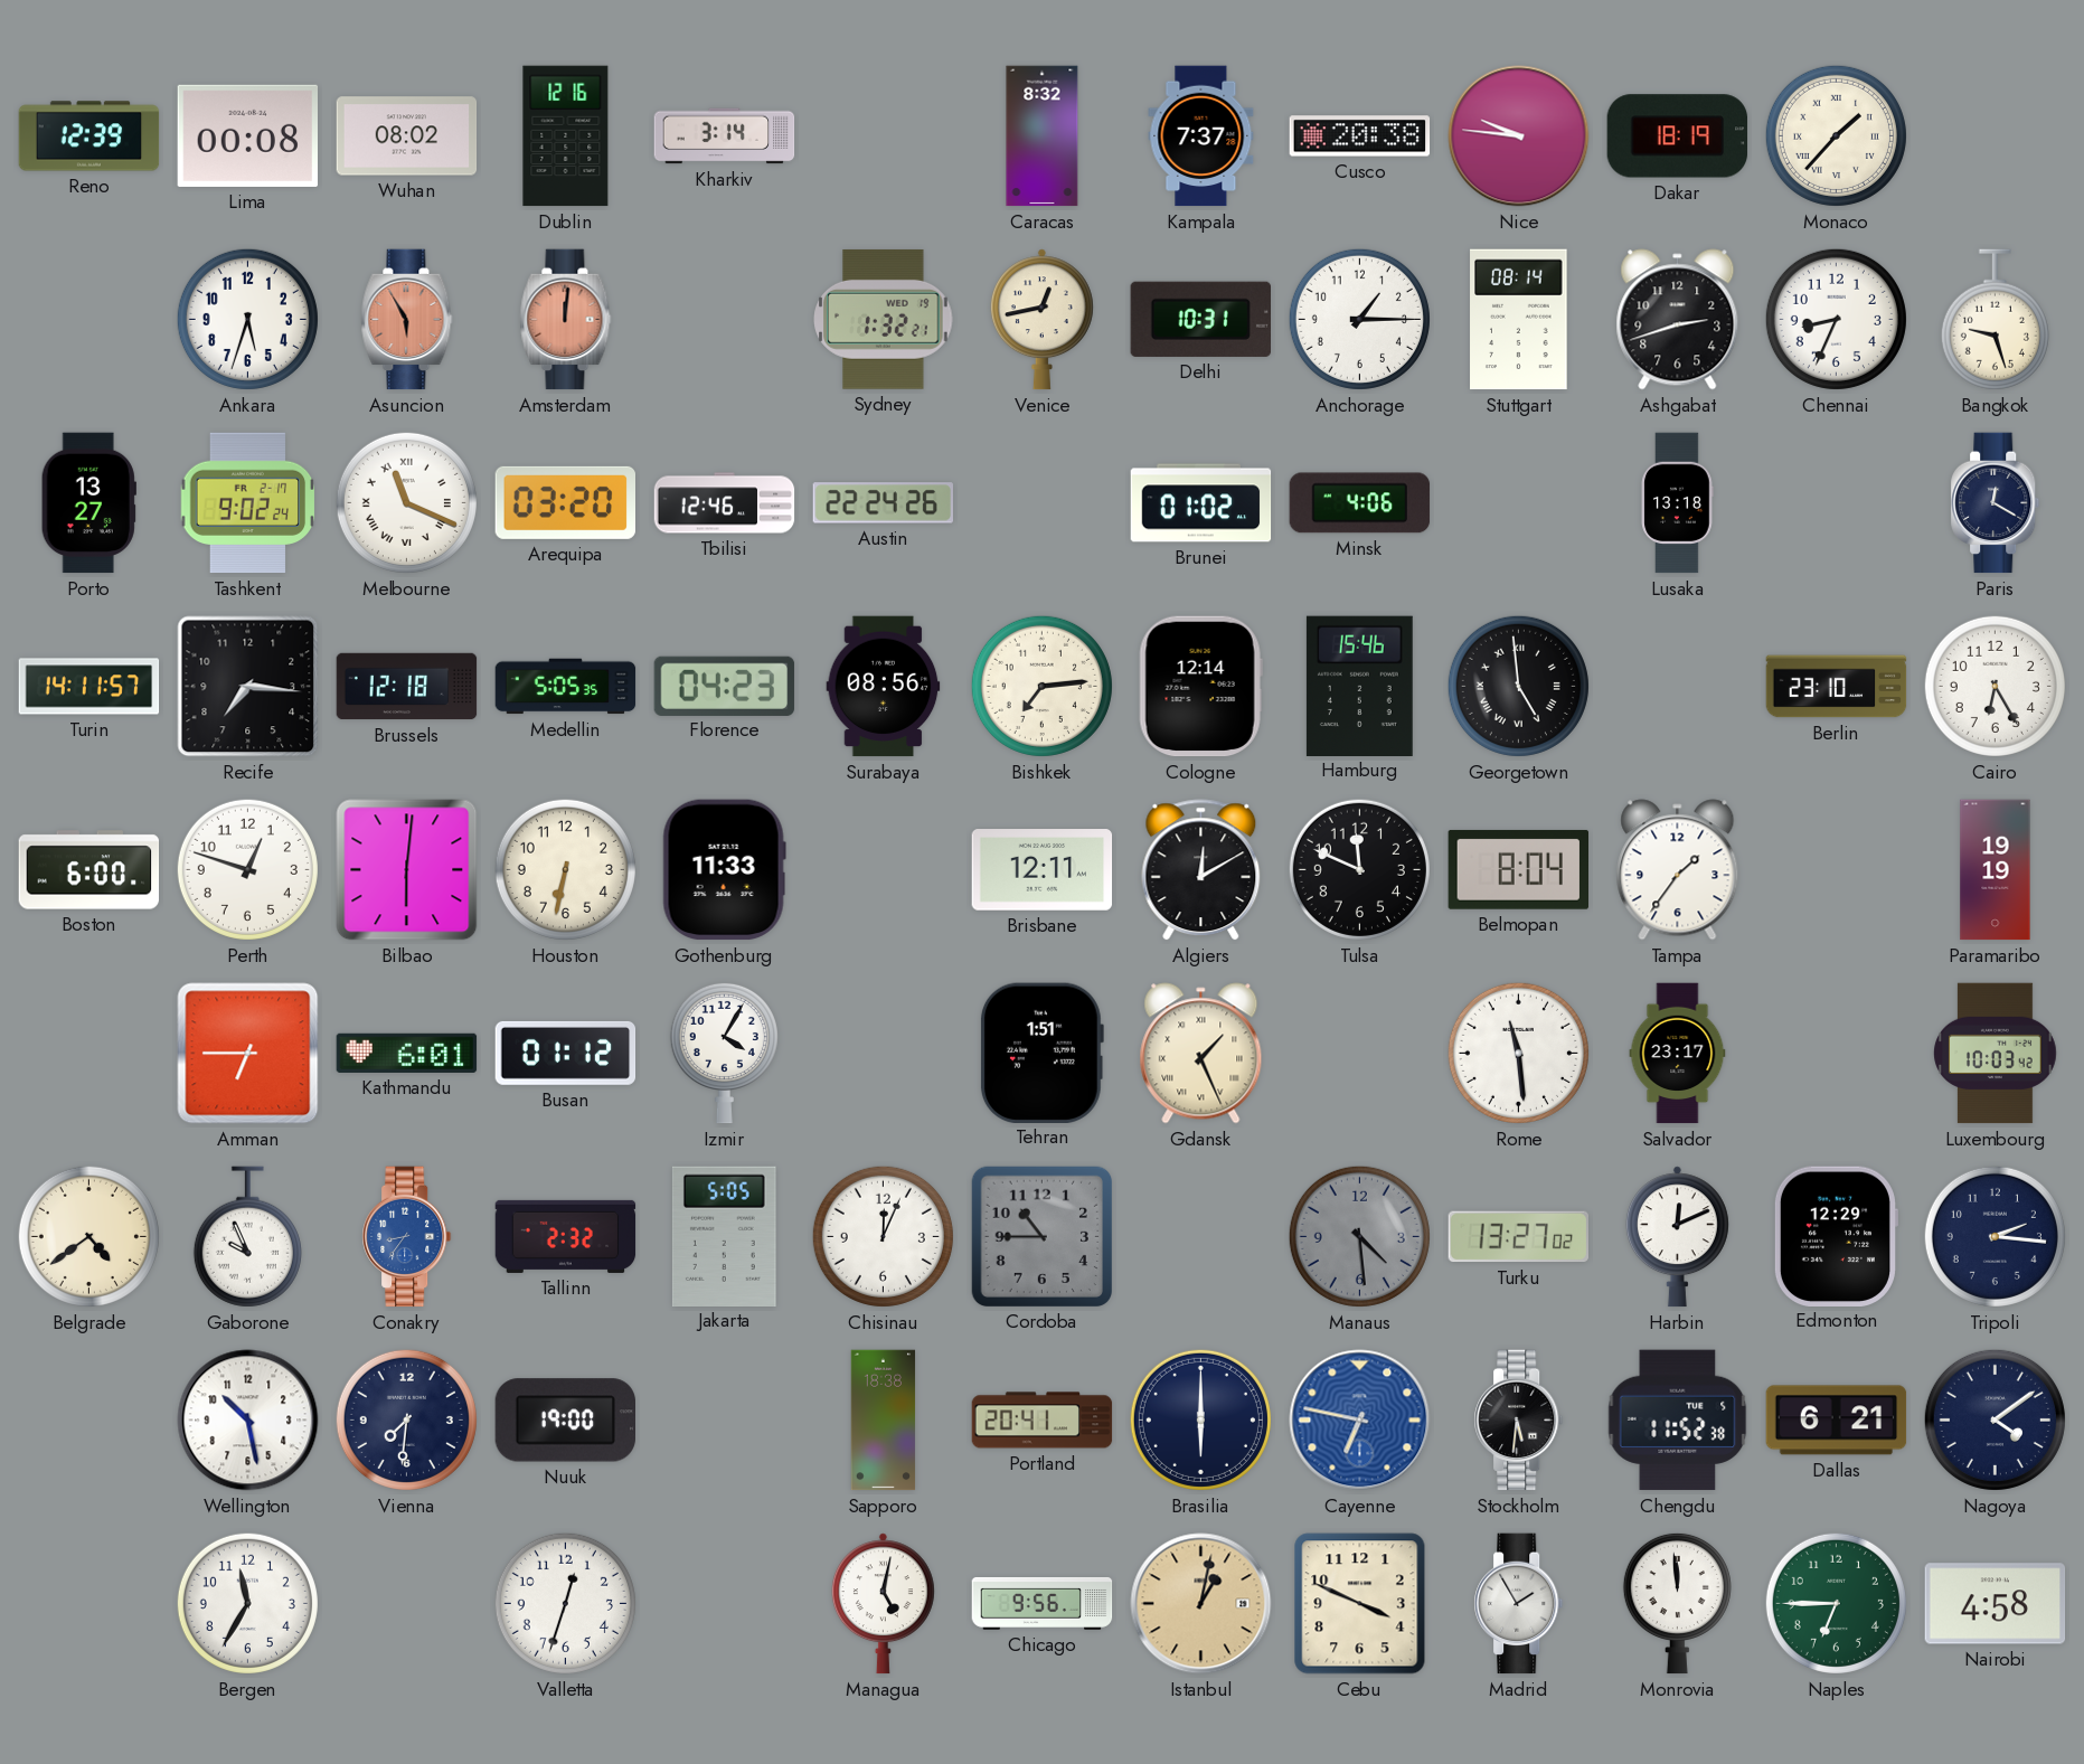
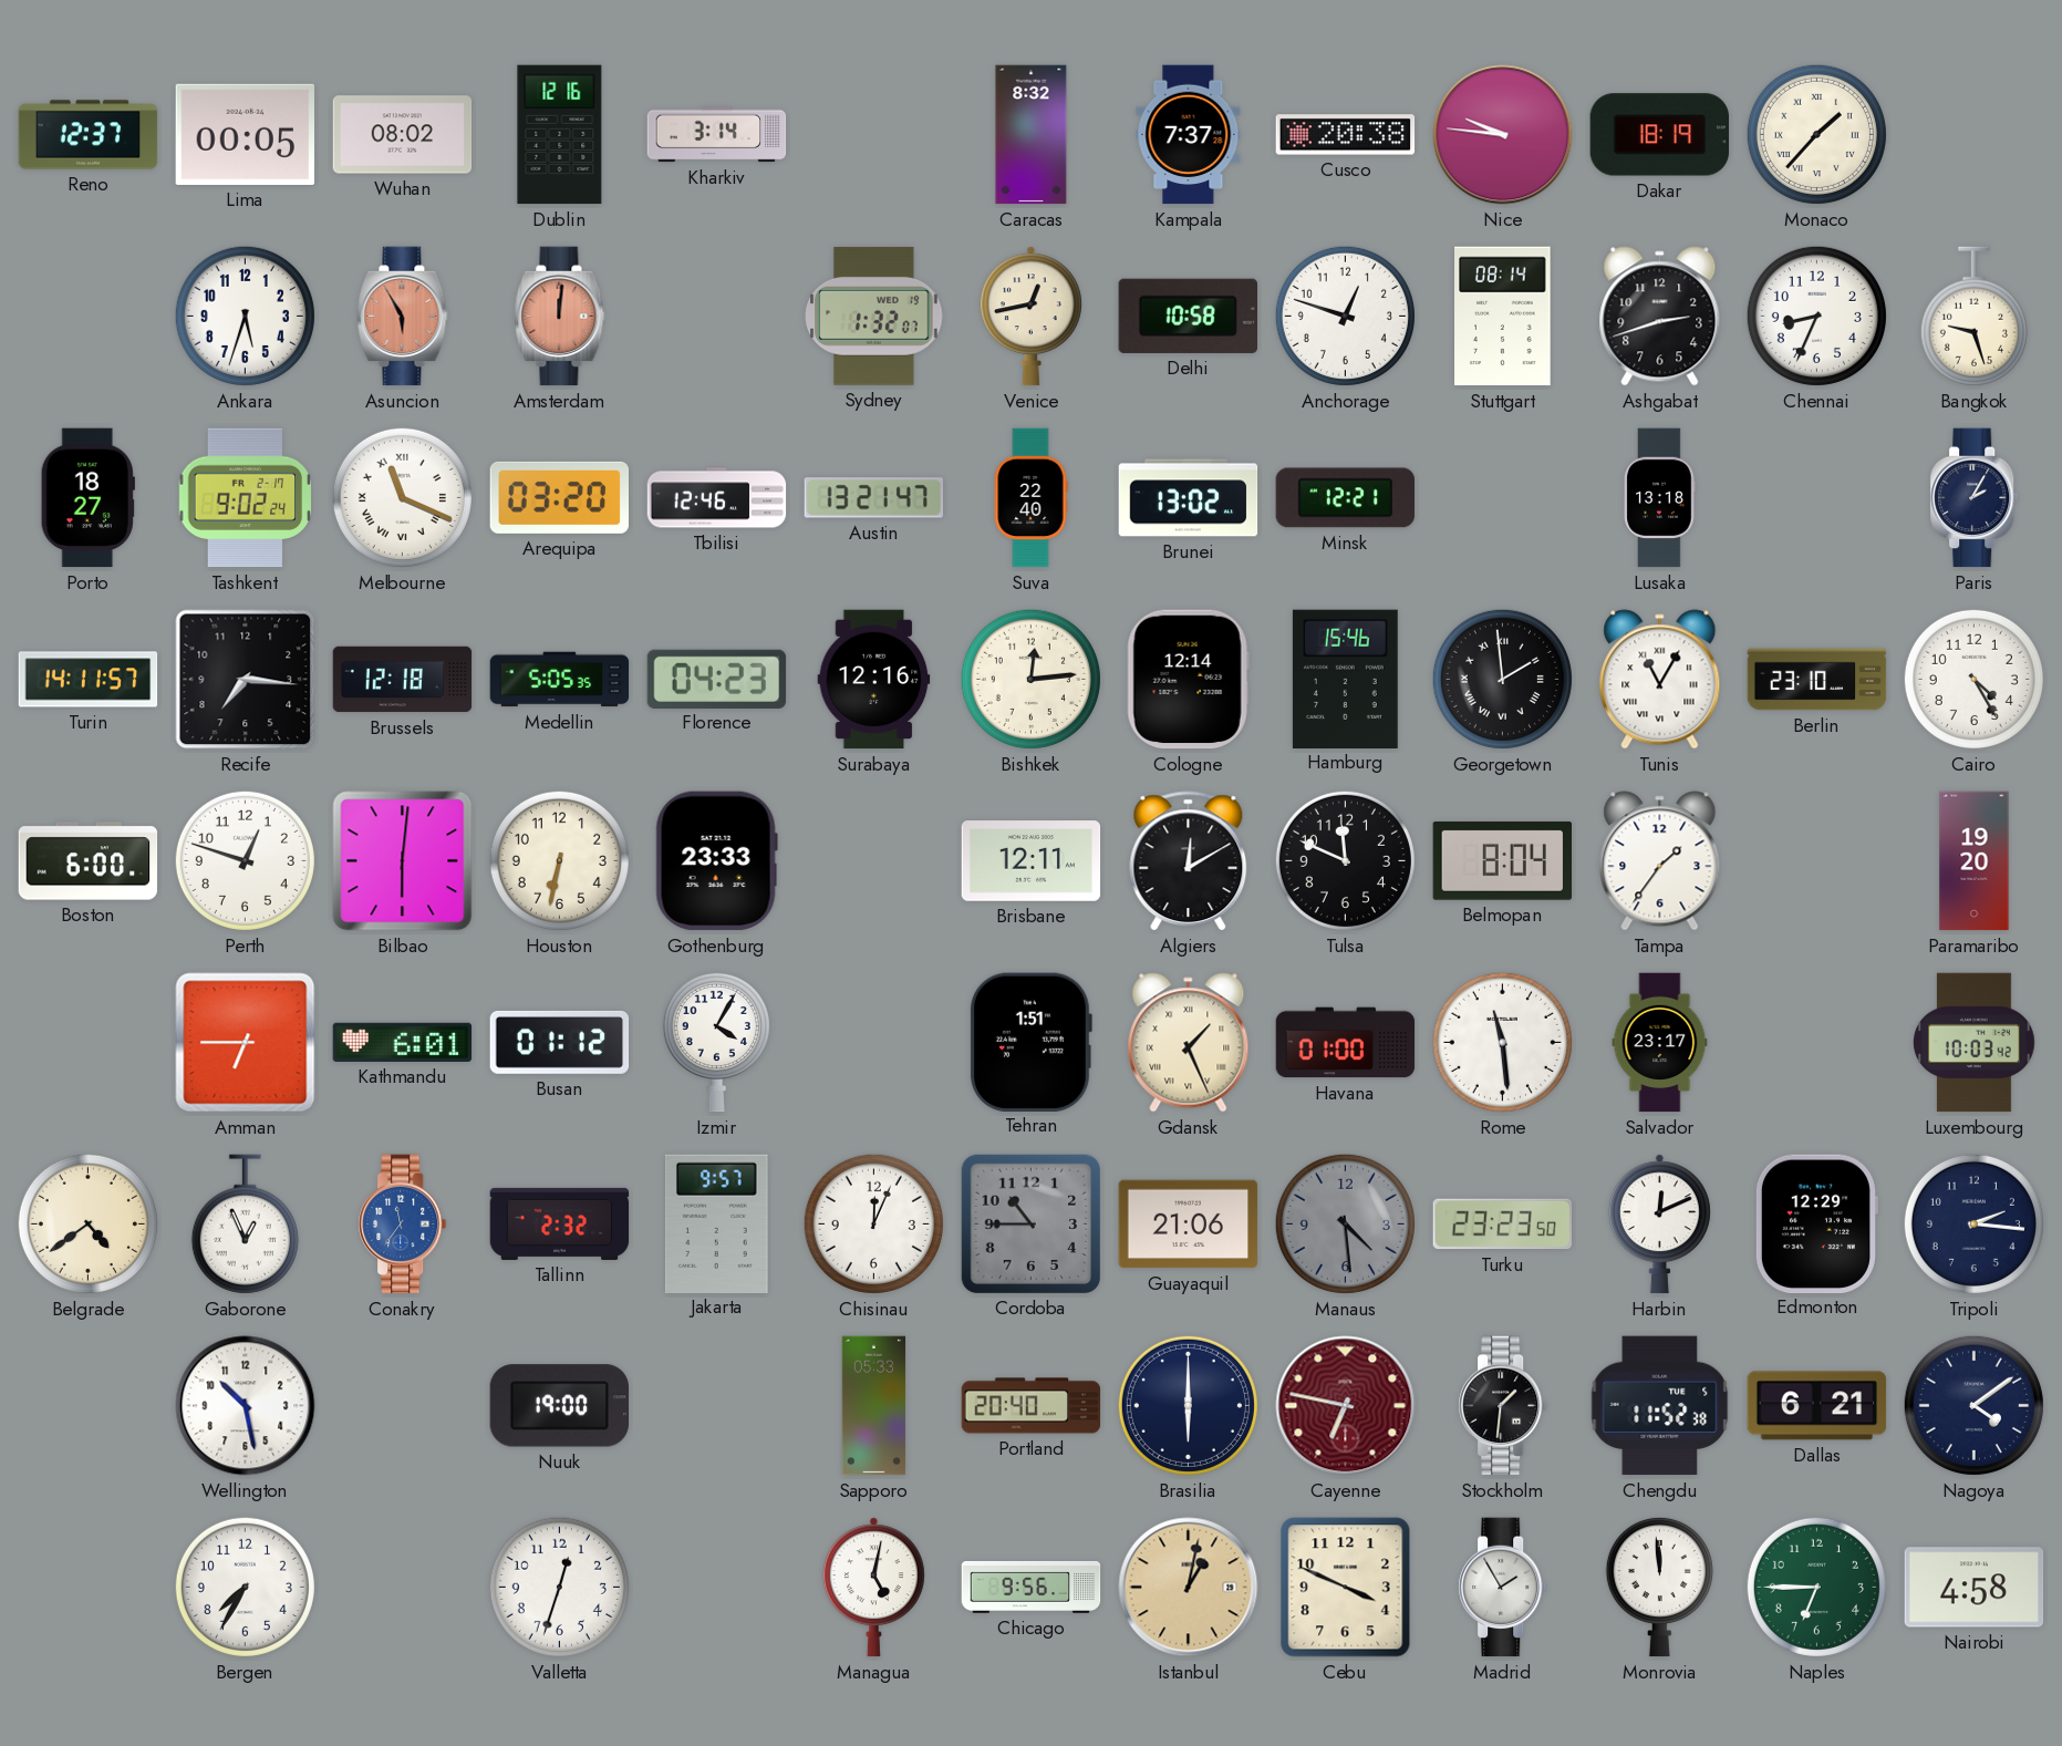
Reno: 12:39 -> 12:37
Lima: 00:08 -> 00:05
Sydney: 1:32:21 -> 1:32:07
Delhi: 10:31 -> 10:58
Anchorage: 1:15 -> 12:48
Porto: 13:27 -> 18:27
Austin: 22:24 -> 13:21
Suva: none -> 22:40
Brunei: 01:02 -> 13:02
Minsk: 4:06 -> 12:21
Paris: 12:20 -> 2:05
Surabaya: 08:56 -> 12:16
Bishkek: 7:14 -> 12:14
Georgetown: 4:59 -> 1:59
Tunis: none -> 11:05
Cairo: 6:25 -> 4:25
Gothenburg: 11:33 -> 23:33
Paramaribo: 19:19 -> 19:20
Havana: none -> 01:00
Gaborone: 9:56 -> 12:56
Conakry: 8:36 -> 11:36
Jakarta: 5:05 -> 9:57
Guayaquil: none -> 21:06
Turku: 13:27 -> 23:23
Vienna: 7:31 -> none
Sapporo: 18:38 -> 05:33
Portland: 20:41 -> 20:40
Cayenne dial: blue -> burgundy
Stockholm: 5:31 -> 1:31
Bergen: 11:35 -> 7:35
